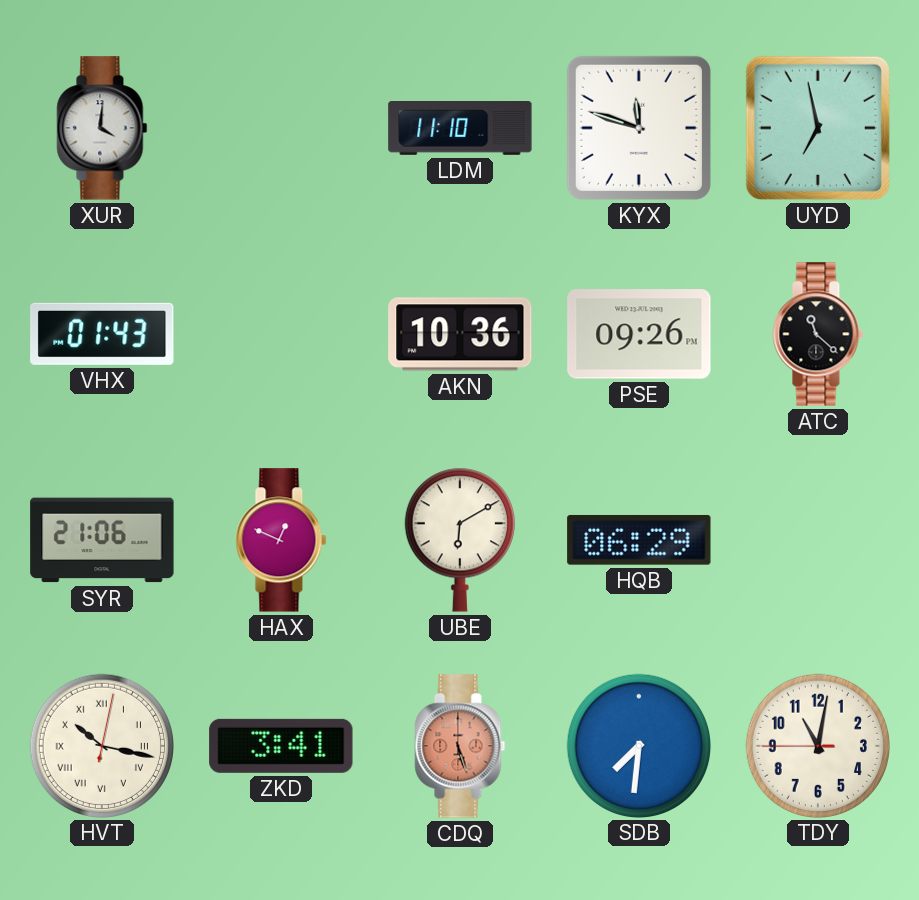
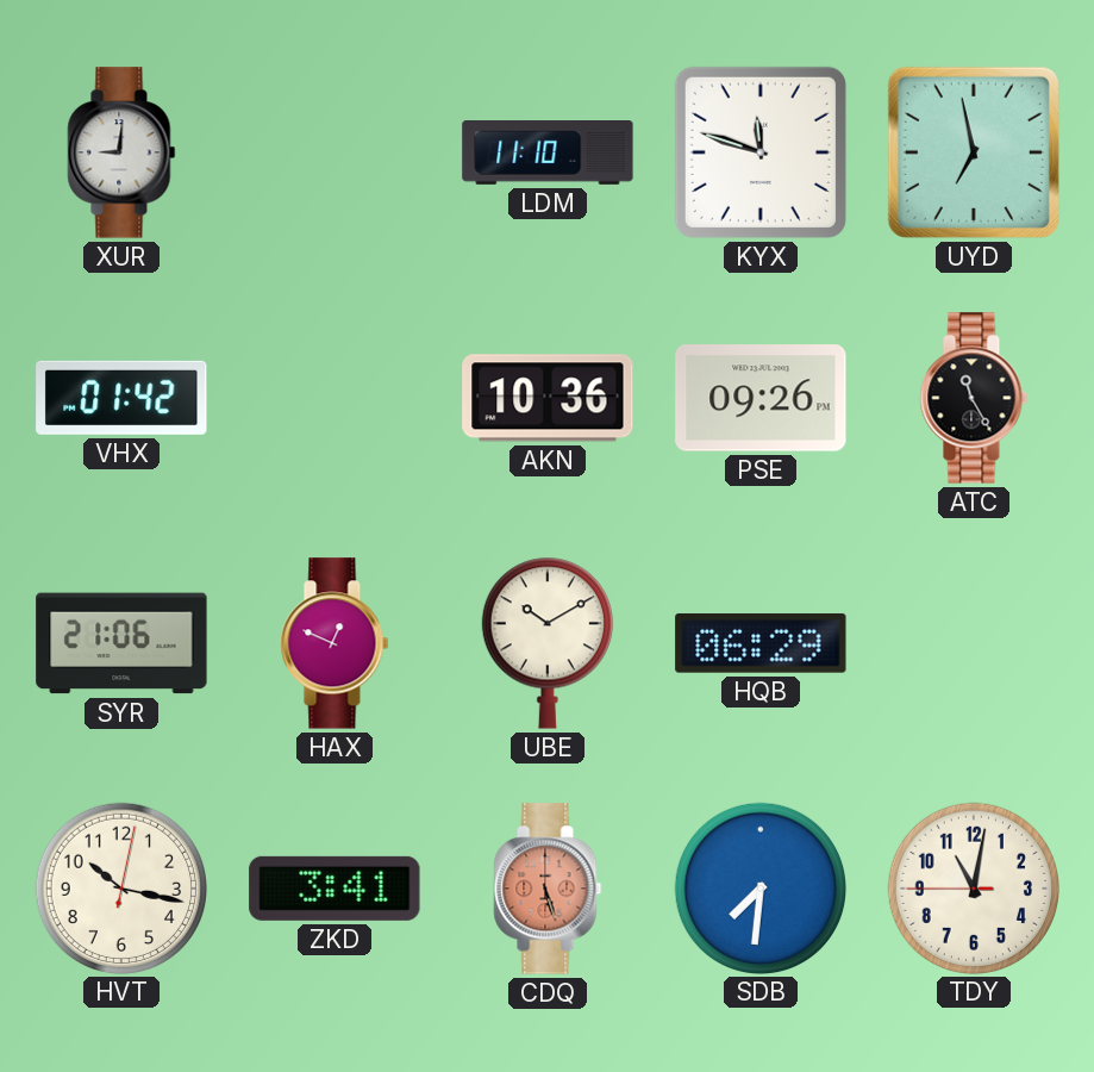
XUR: 4:01 -> 9:01
VHX: 01:43 -> 01:42
ATC: 11:22 -> 11:25
UBE: 6:10 -> 10:10
HVT numerals: Roman -> Arabic
